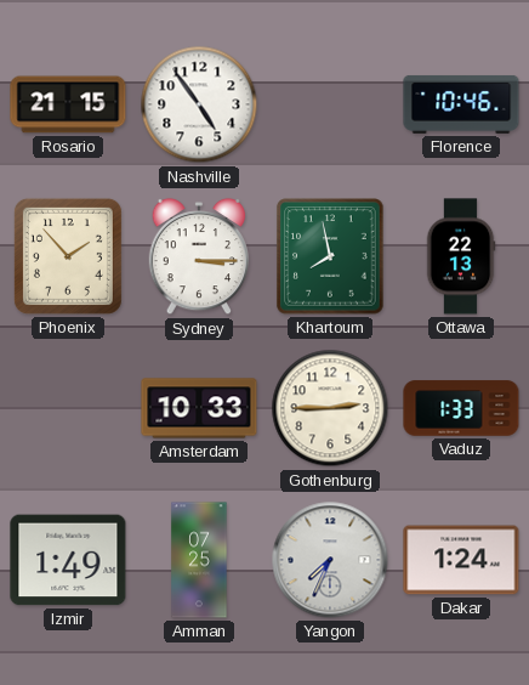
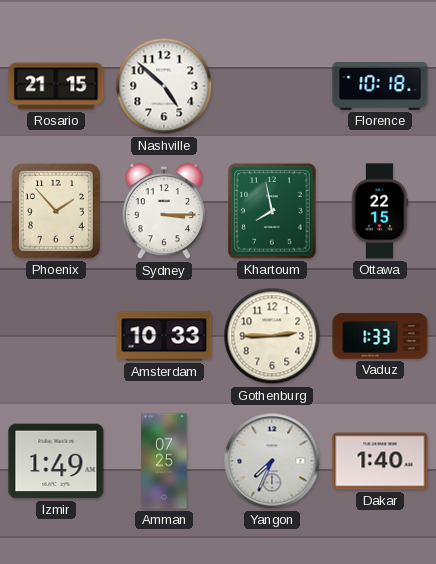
Nashville: 4:54 -> 4:52
Florence: 10:46 -> 10:18
Ottawa: 22:13 -> 22:15
Dakar: 1:24 -> 1:40
